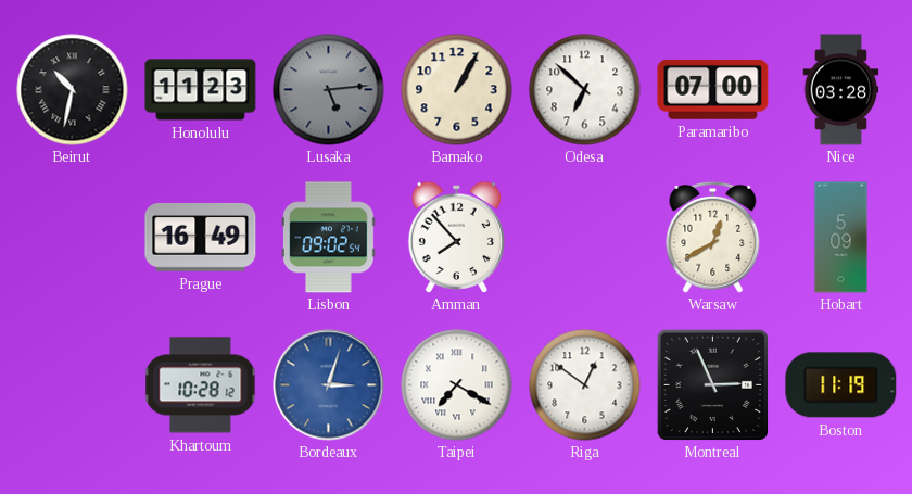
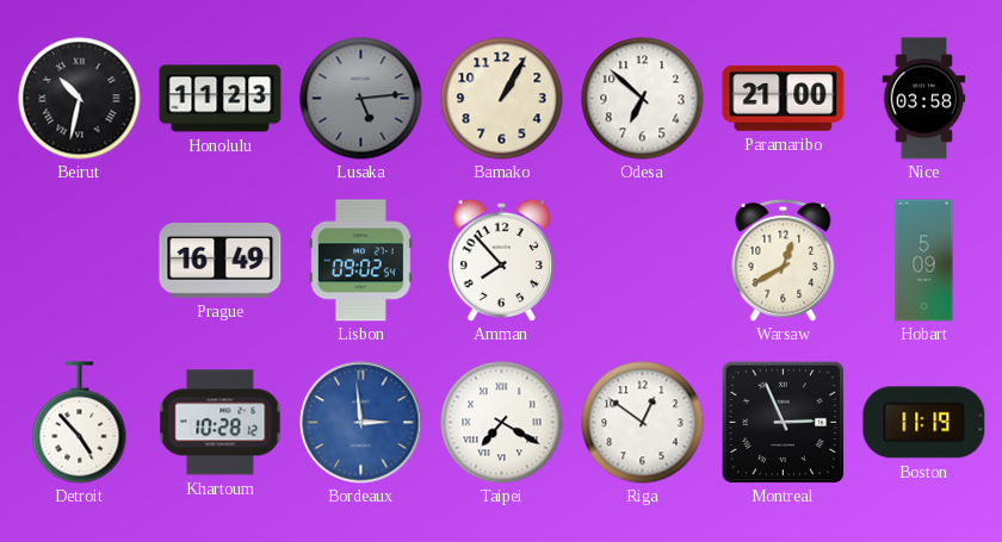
Paramaribo: 07:00 -> 21:00
Nice: 03:28 -> 03:58
Detroit: none -> 4:53
Bordeaux: 3:03 -> 2:59
